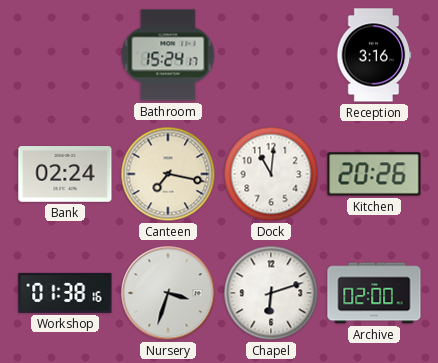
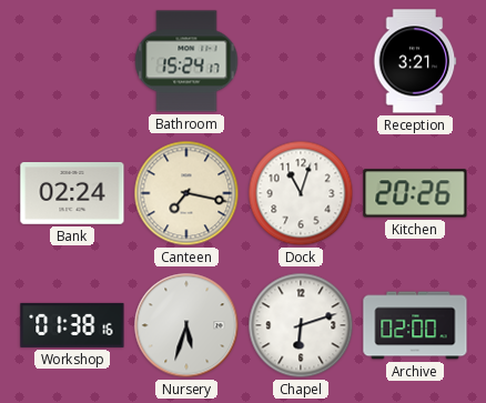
Reception: 3:16 -> 3:21
Dock: 11:01 -> 11:03
Nursery: 3:33 -> 5:33
